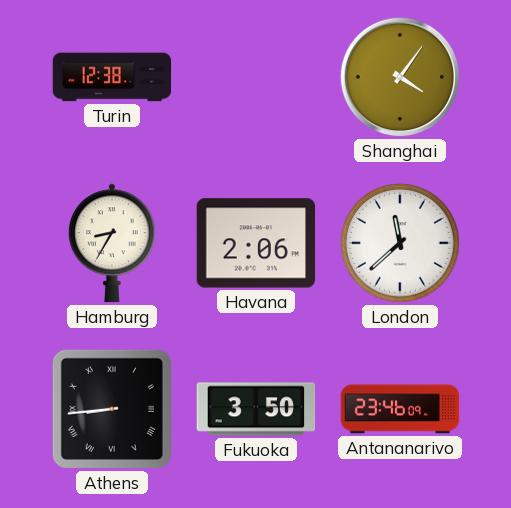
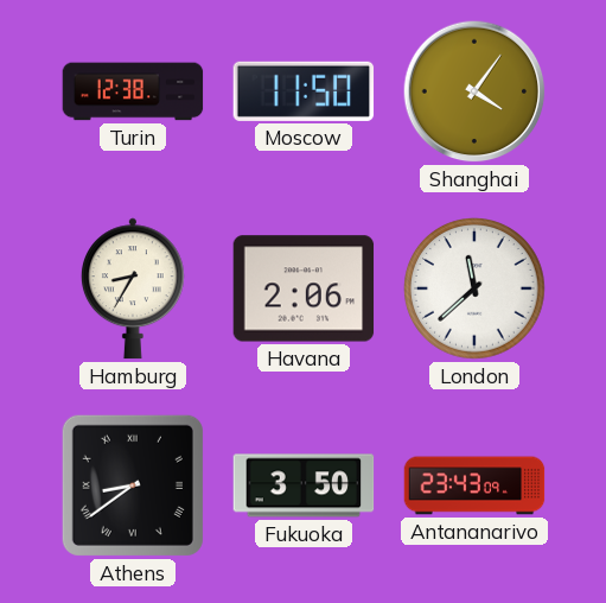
Moscow: none -> 11:50
Athens: 8:44 -> 8:39
Antananarivo: 23:46 -> 23:43
